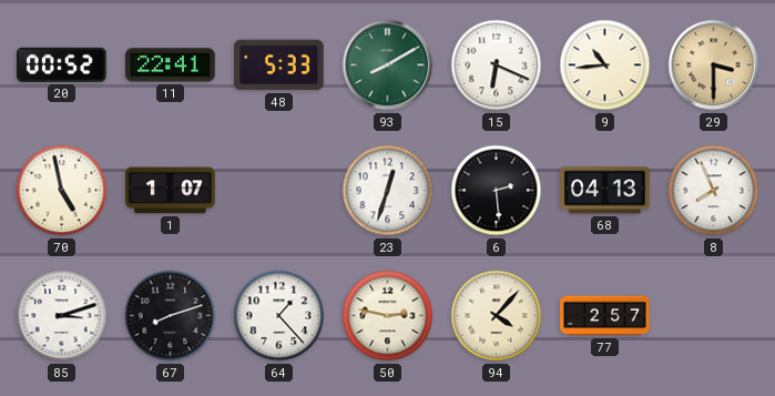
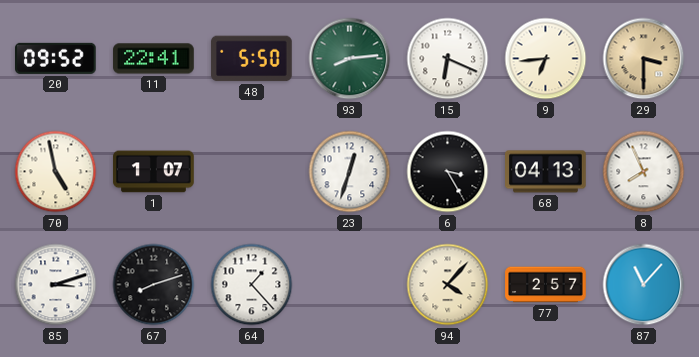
20: 00:52 -> 09:52
48: 5:33 -> 5:50
93: 8:10 -> 8:14
9: 10:44 -> 6:44
6: 2:29 -> 3:25
50: 2:47 -> none
87: none -> 11:07
